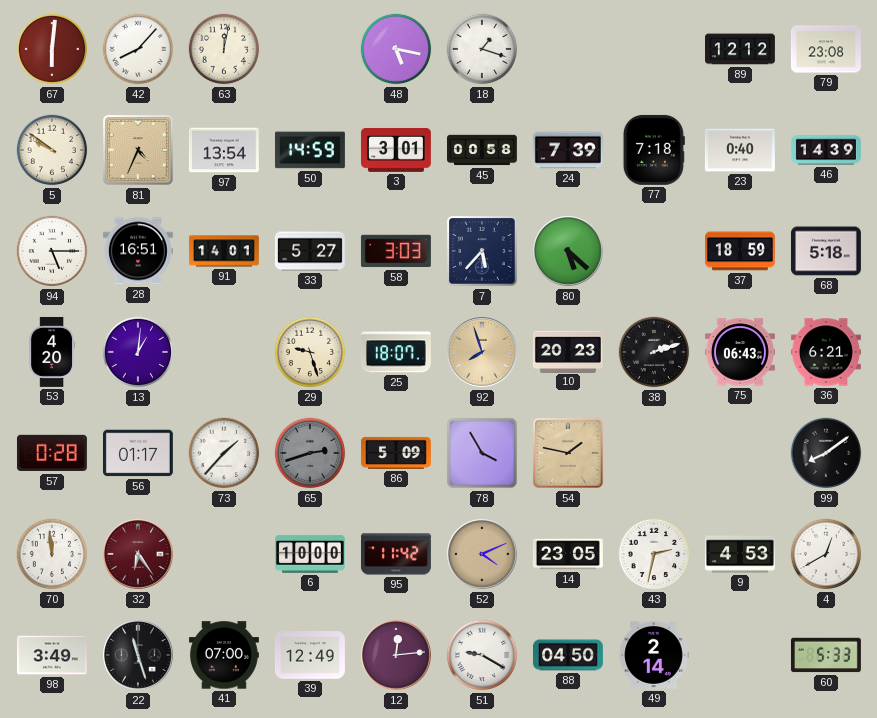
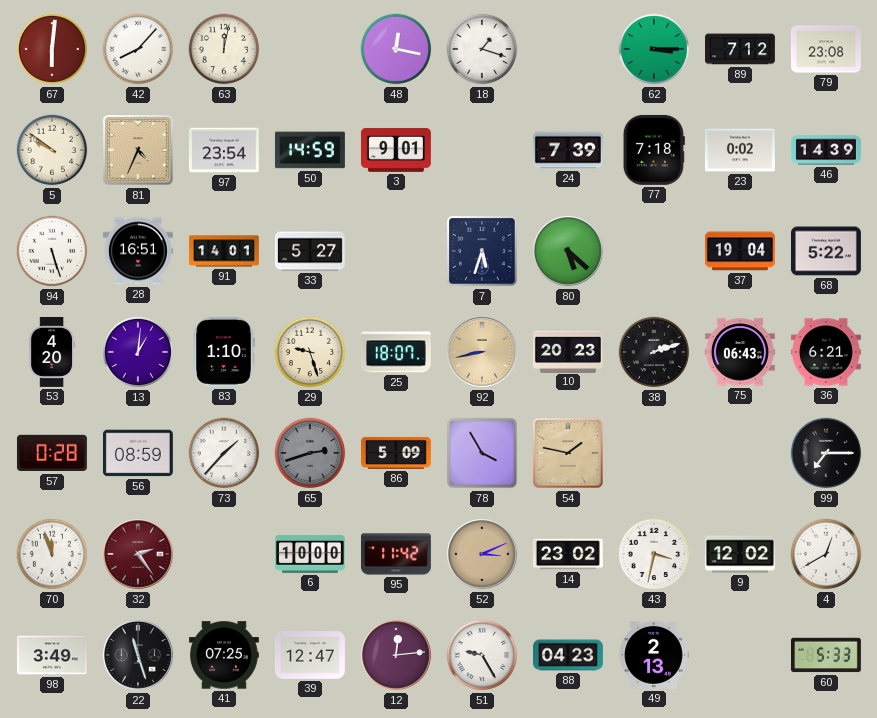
48: 5:17 -> 12:17
62: none -> 3:15
89: 12:12 -> 7:12
97: 13:54 -> 23:54
3: 3:01 -> 9:01
45: 00:58 -> none
23: 0:40 -> 0:02
94: 5:15 -> 5:27
58: 3:03 -> none
7: 5:37 -> 5:33
37: 18:59 -> 19:04
68: 5:18 -> 5:22
83: none -> 1:10
92: 7:57 -> 8:43
56: 01:17 -> 08:59
99: 8:09 -> 7:15
70: 11:59 -> 11:57
32: 6:24 -> 2:24
52: 4:11 -> 3:11
14: 23:05 -> 23:02
43: 2:32 -> 3:32
9: 4:53 -> 12:02
41: 07:00 -> 07:25
39: 12:49 -> 12:47
51: 9:20 -> 9:25
88: 04:50 -> 04:23
49: 2:14 -> 2:13
